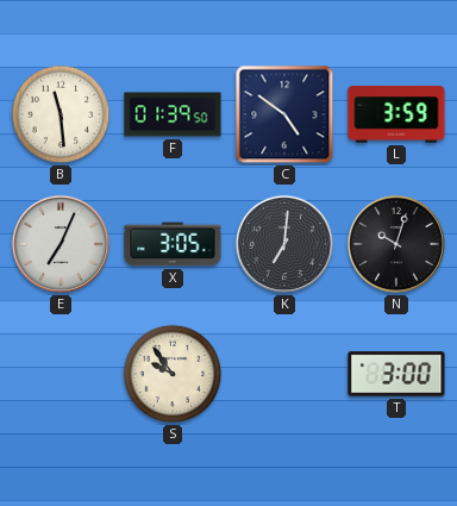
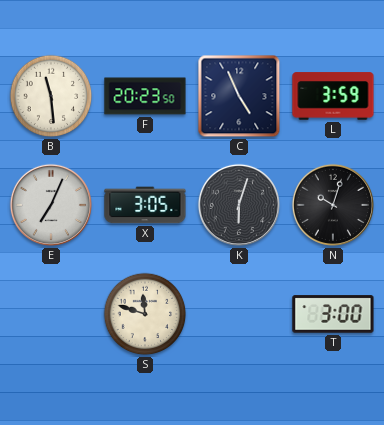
F: 01:39 -> 20:23
C: 4:51 -> 4:56
K: 7:01 -> 6:03
S: 9:54 -> 11:48
